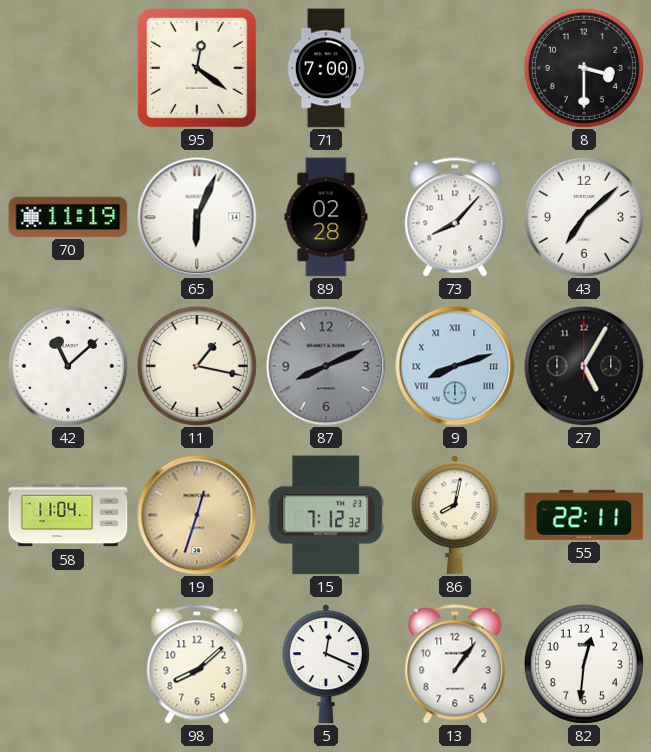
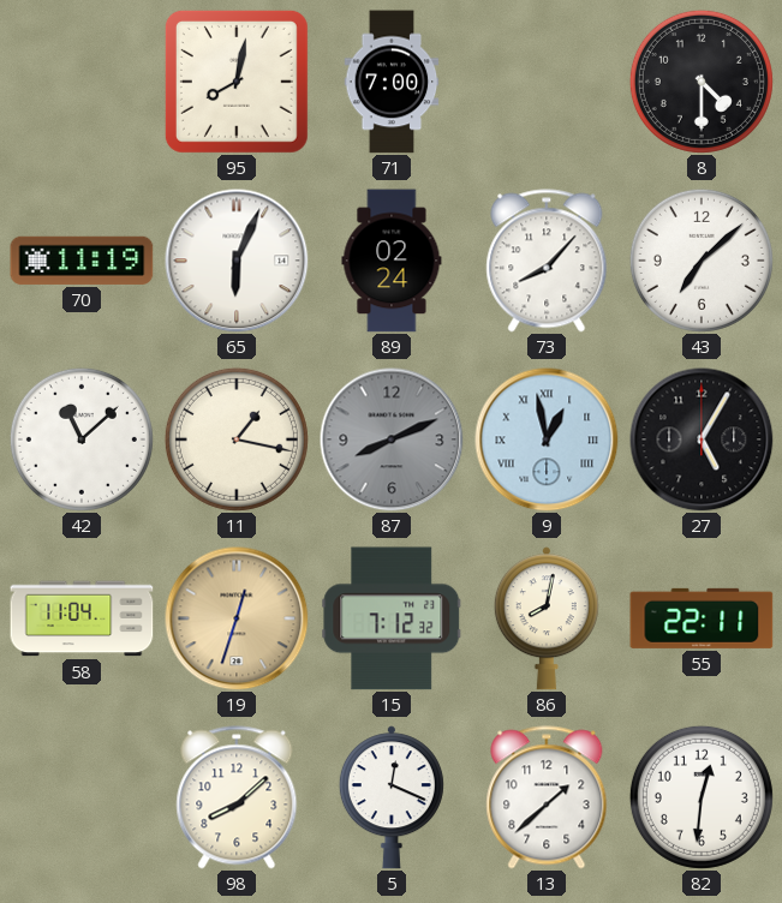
95: 12:21 -> 8:02
8: 3:30 -> 4:30
89: 02:28 -> 02:24
9: 8:12 -> 12:58
13: 1:06 -> 1:38
